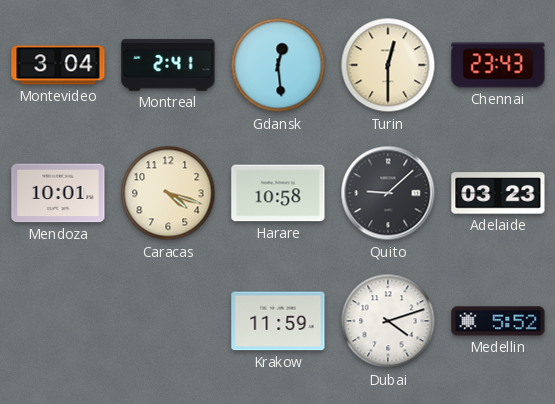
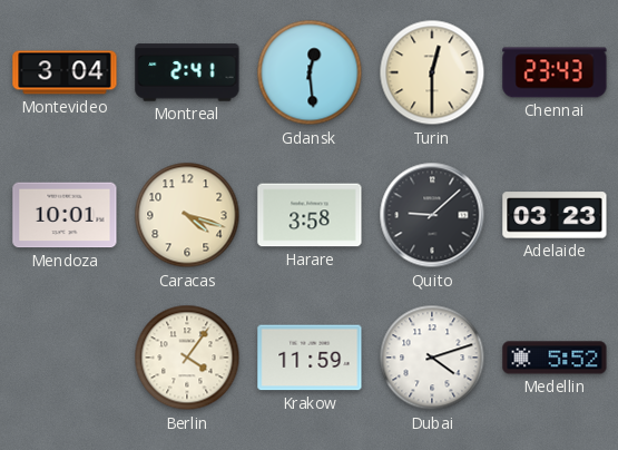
Harare: 10:58 -> 3:58
Berlin: none -> 4:06
